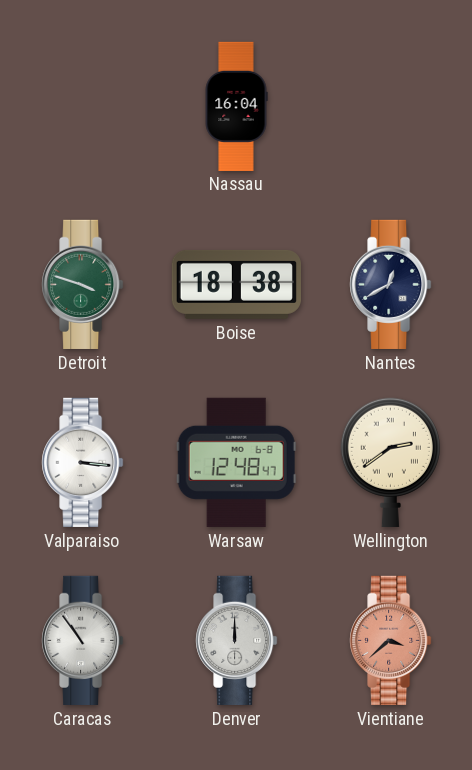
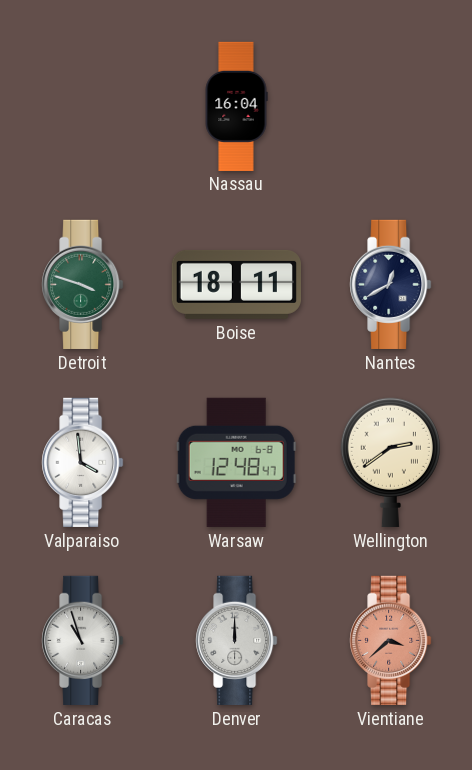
Boise: 18:38 -> 18:11
Valparaiso: 3:16 -> 3:59
Caracas: 10:54 -> 10:57
